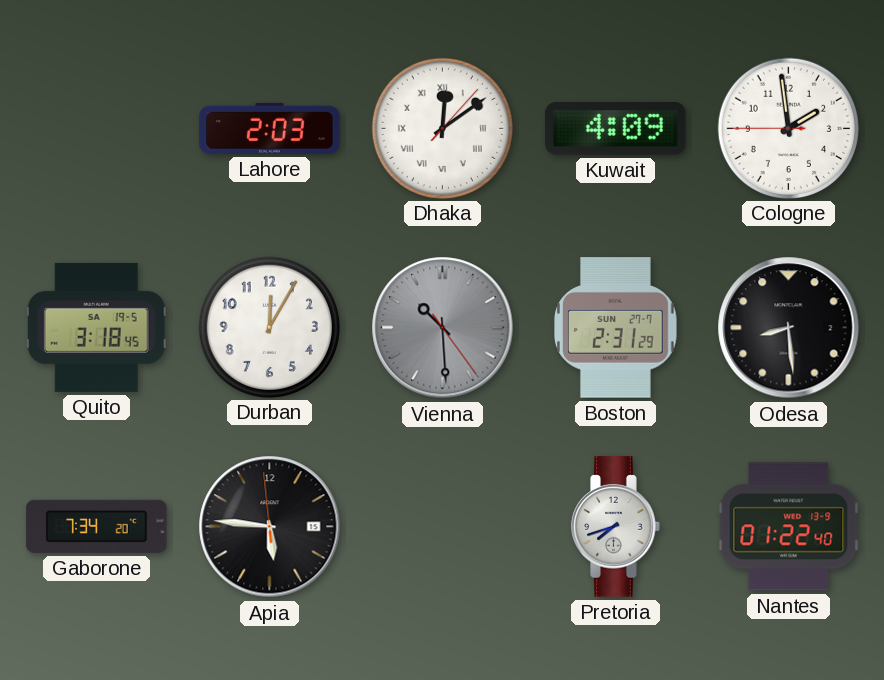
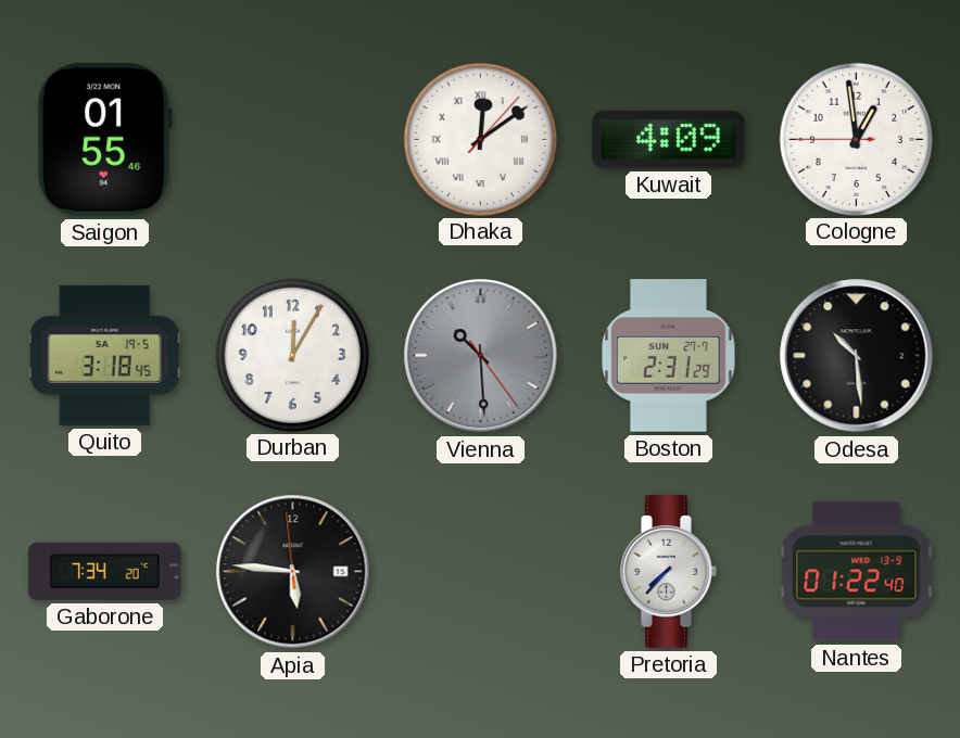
Saigon: none -> 01:55
Lahore: 2:03 -> none
Cologne: 1:58 -> 12:58
Odesa: 8:29 -> 10:29
Pretoria: 7:42 -> 7:37
